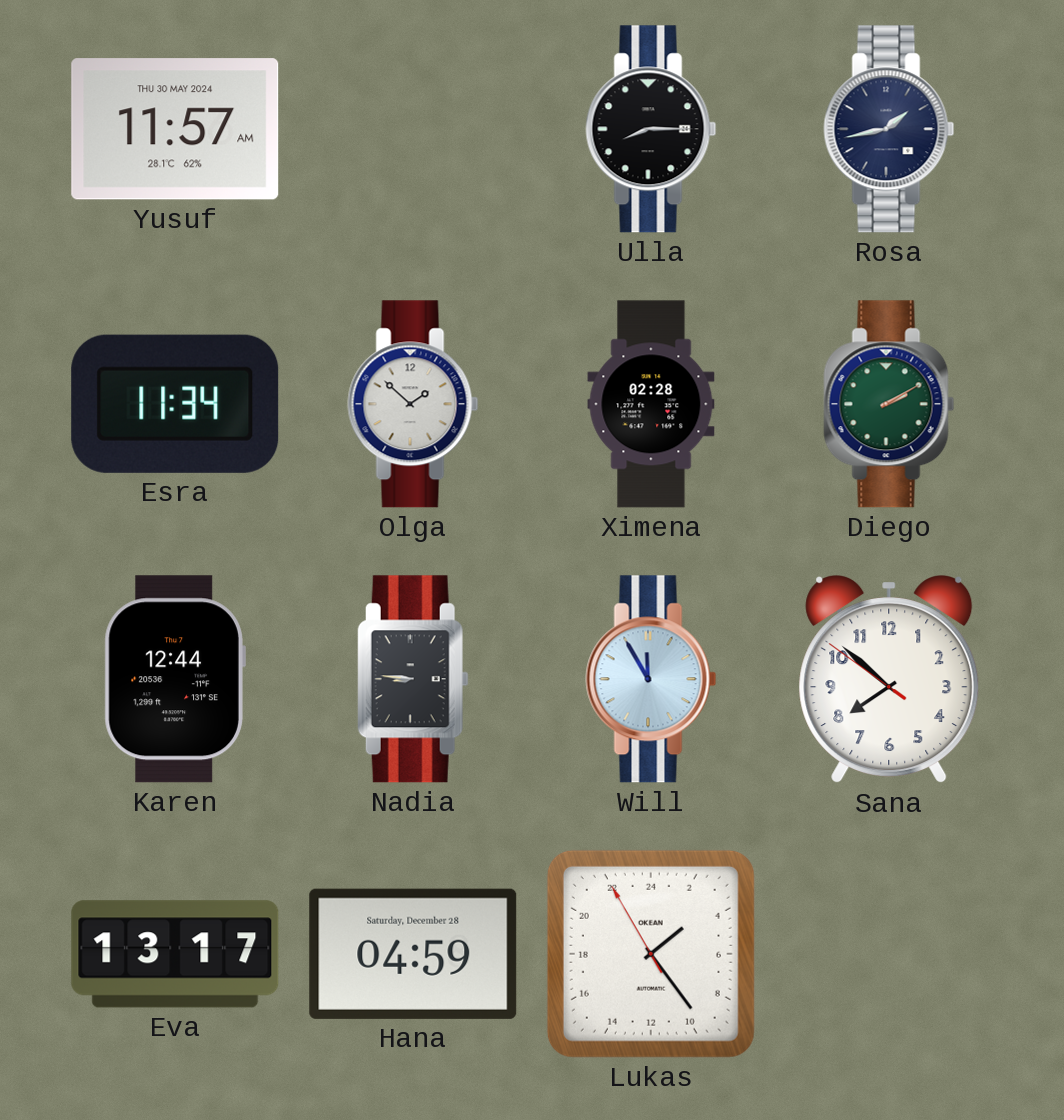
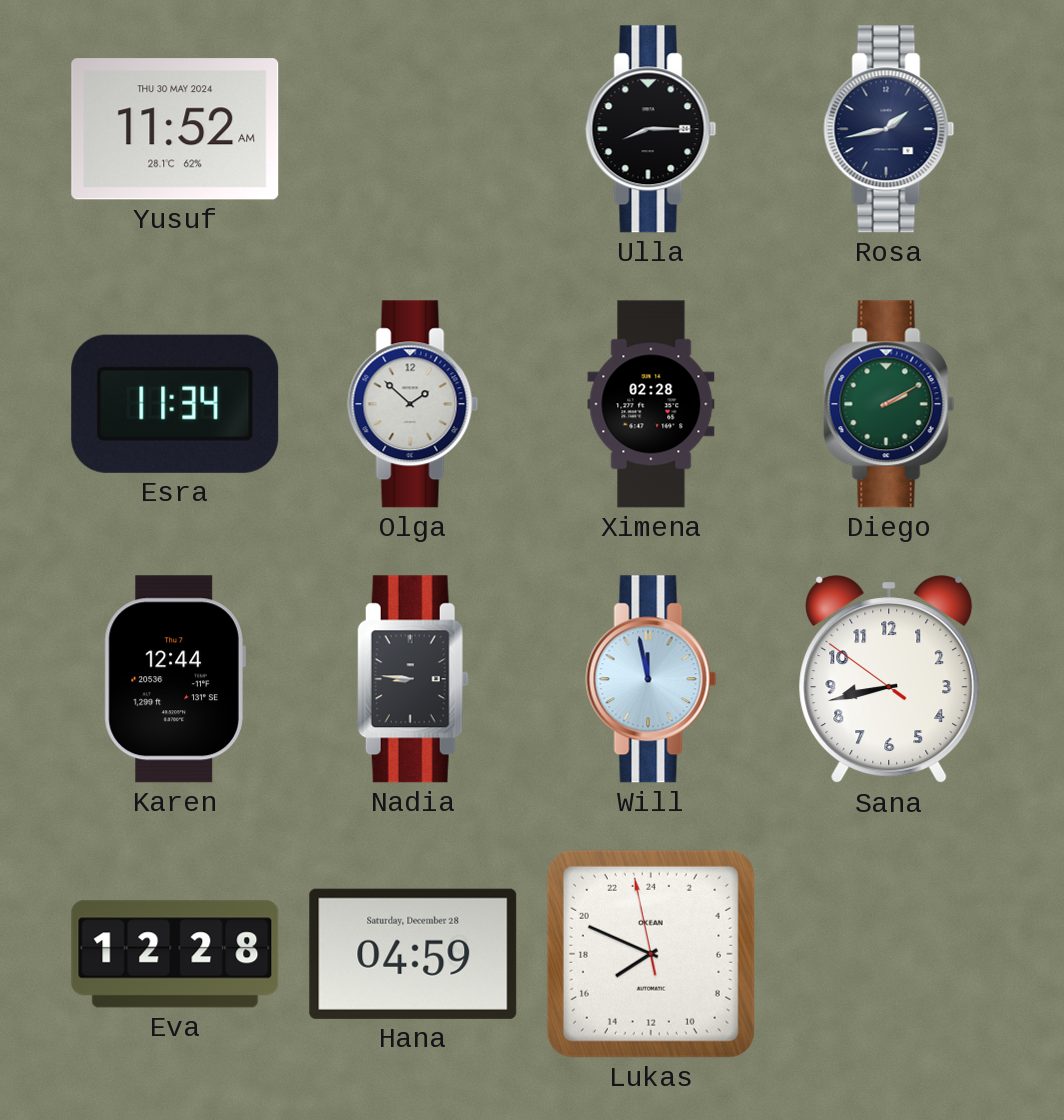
Yusuf: 11:57 -> 11:52
Will: 11:55 -> 11:58
Sana: 7:51 -> 8:42
Eva: 13:17 -> 12:28
Lukas: 3:23 -> 15:48
